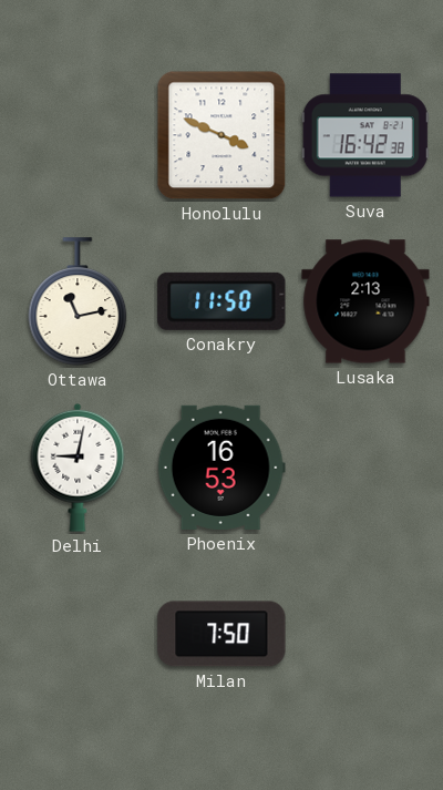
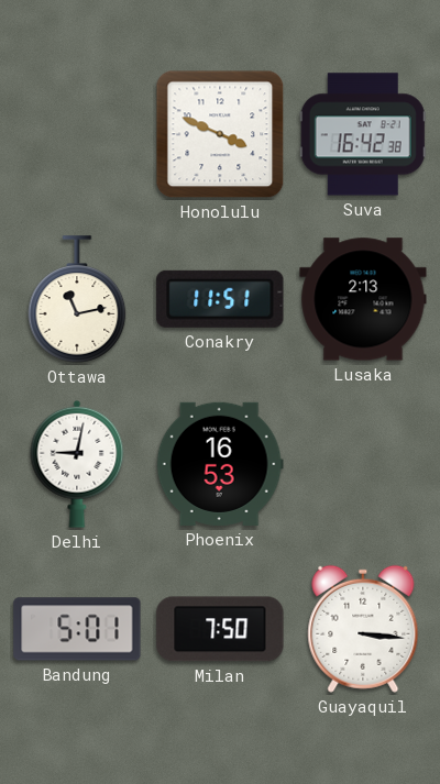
Conakry: 11:50 -> 11:51
Bandung: none -> 5:01
Guayaquil: none -> 3:16
